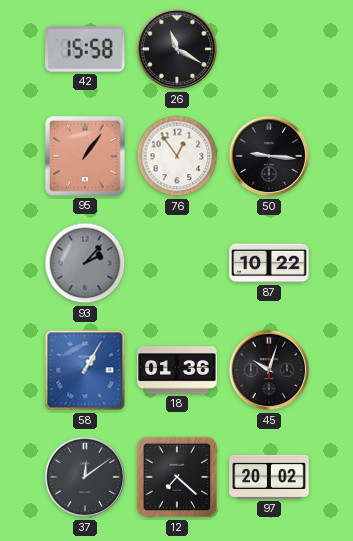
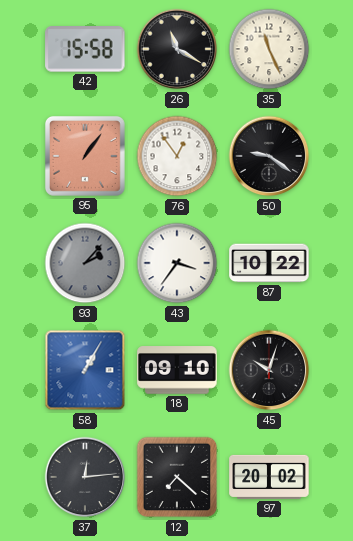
35: none -> 11:26
50: 9:16 -> 9:21
43: none -> 3:36
18: 01:36 -> 09:10
37: 12:09 -> 12:14
